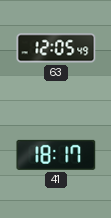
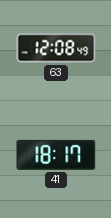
63: 12:05 -> 12:08
